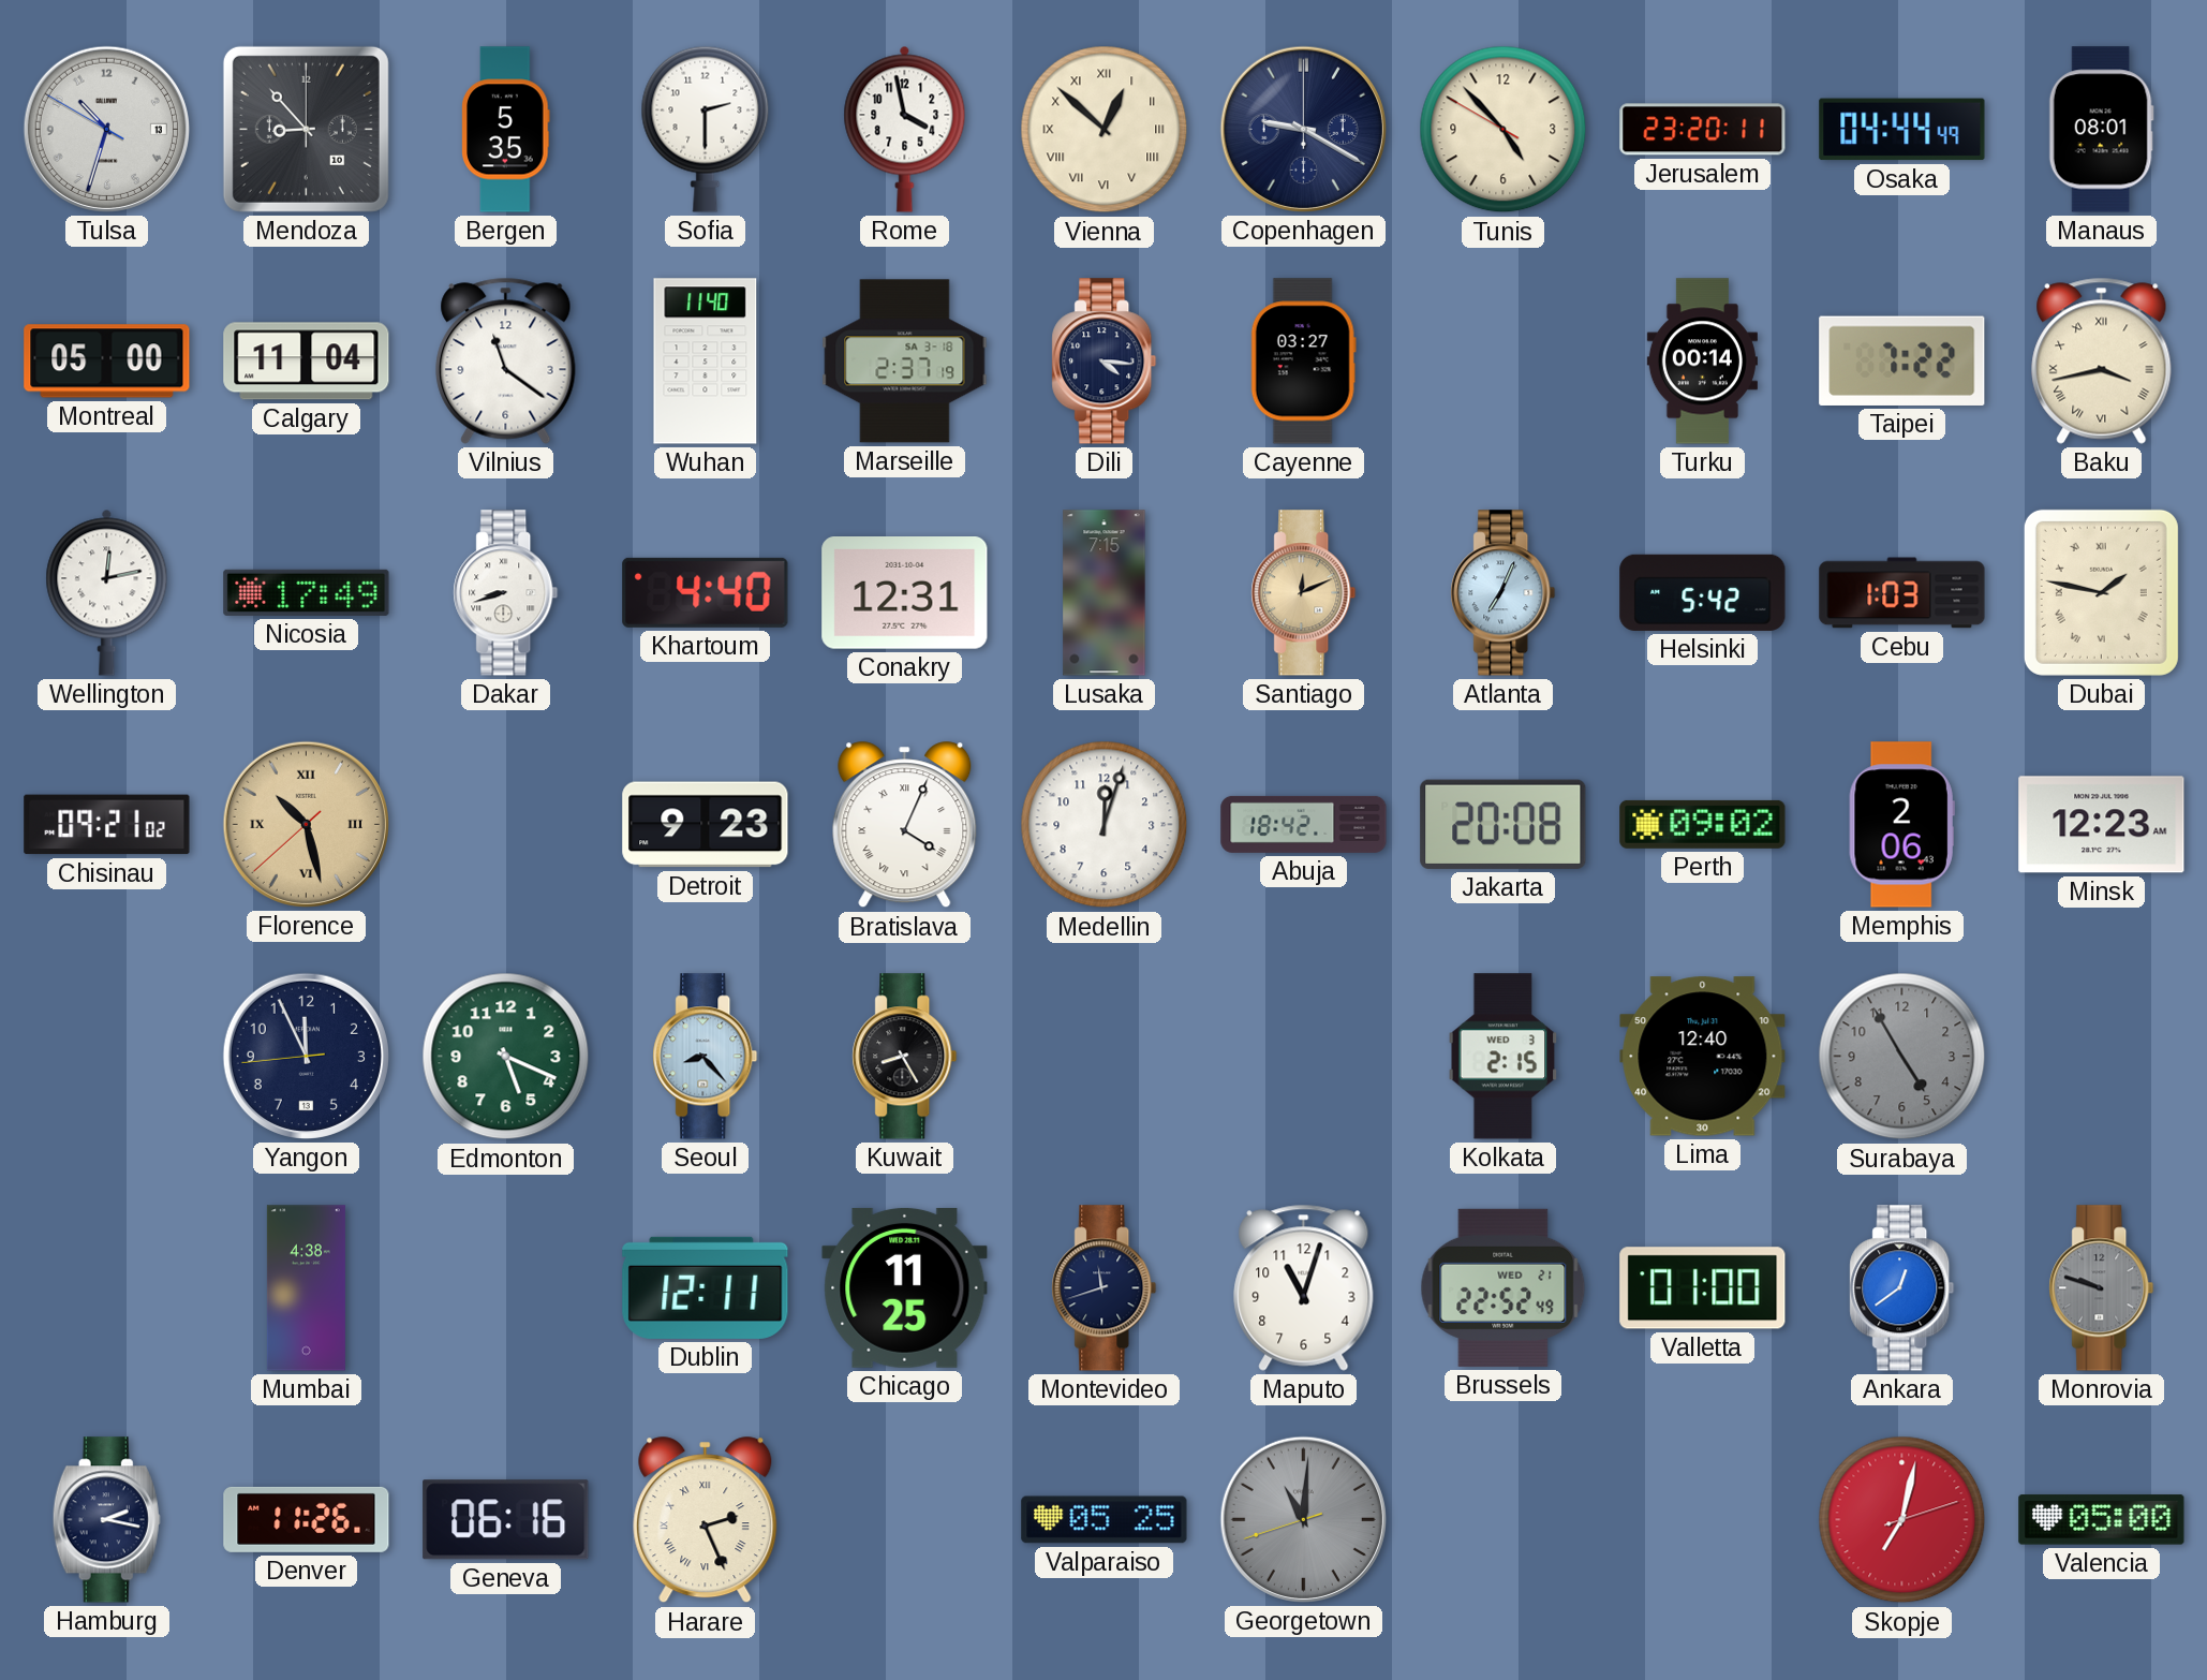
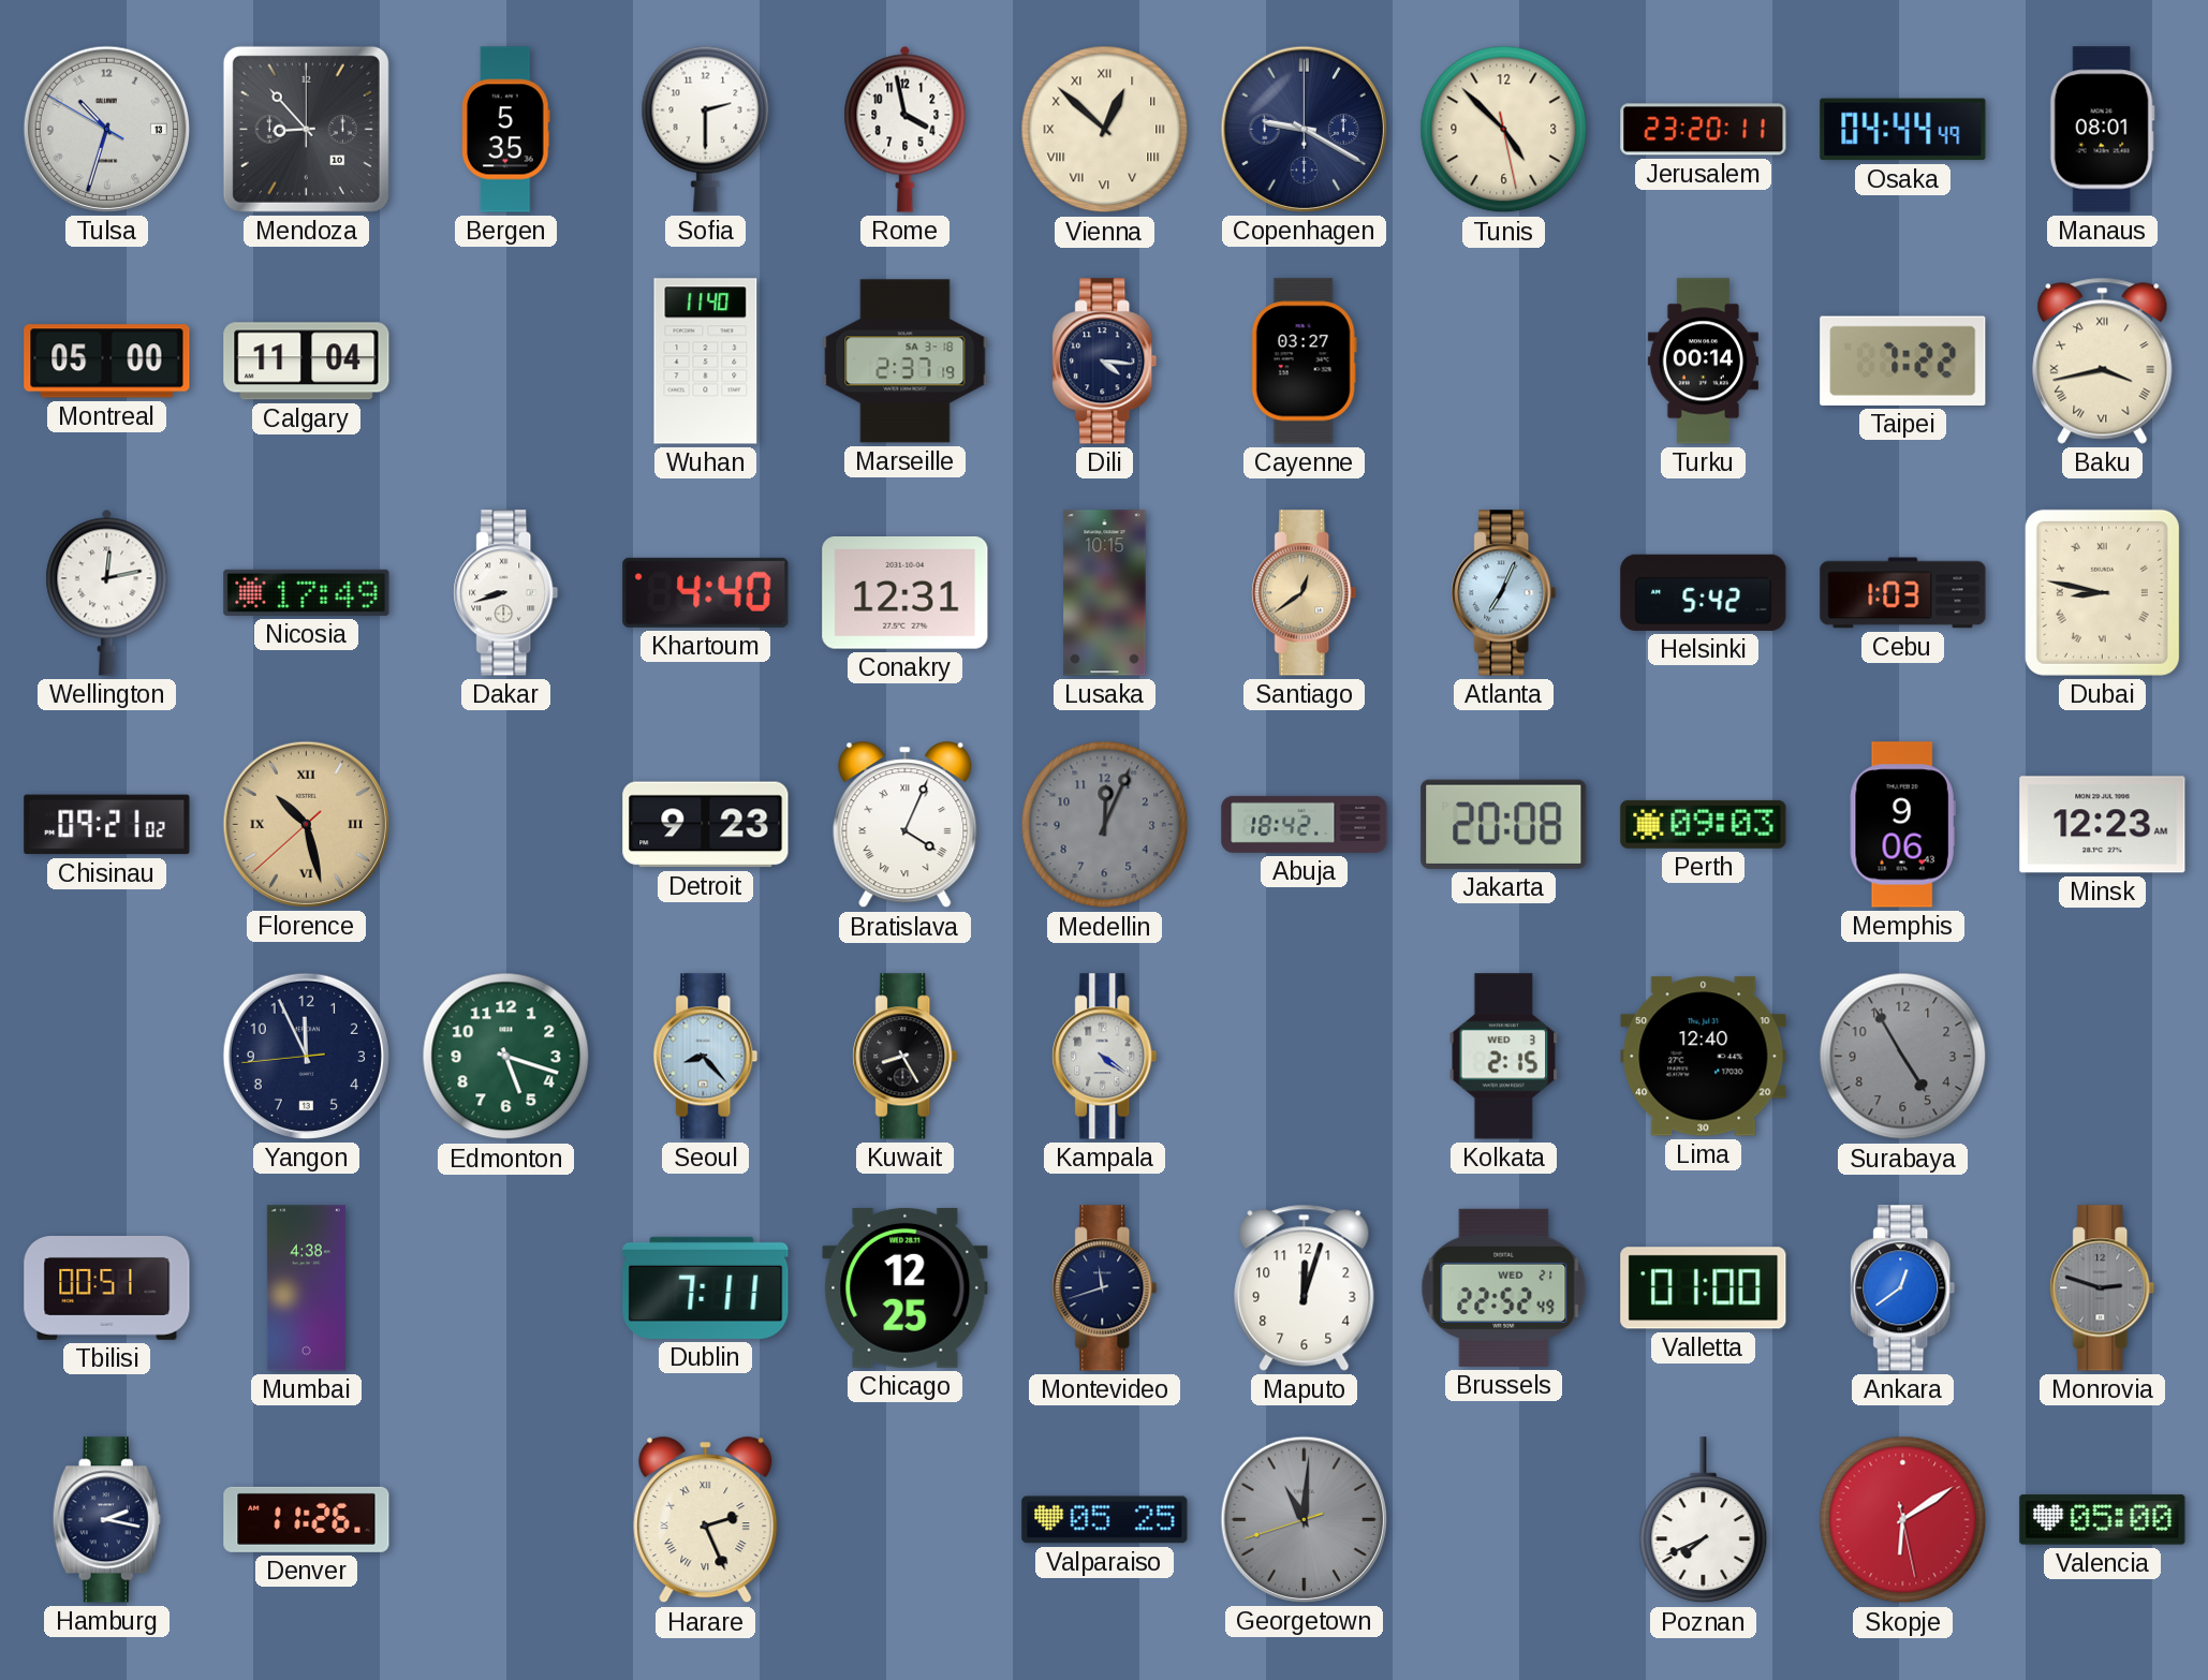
Tunis: 4:52:50 -> 4:52:28
Vilnius: 11:21 -> none
Lusaka: 7:15 -> 10:15
Santiago: 12:11 -> 12:39
Dubai: 1:47 -> 8:47
Medellin: 12:03 -> 12:04
Medellin dial: white -> grey
Perth: 09:02 -> 09:03
Memphis: 2:06 -> 9:06
Edmonton: 5:19 -> 5:18
Kampala: none -> 4:21
Tbilisi: none -> 00:51
Dublin: 12:11 -> 7:11
Chicago: 11:25 -> 12:25
Maputo: 11:03 -> 12:03
Monrovia: 9:48 -> 2:48
Geneva: 06:16 -> none
Poznan: none -> 7:41
Skopje: 7:02 -> 6:09
